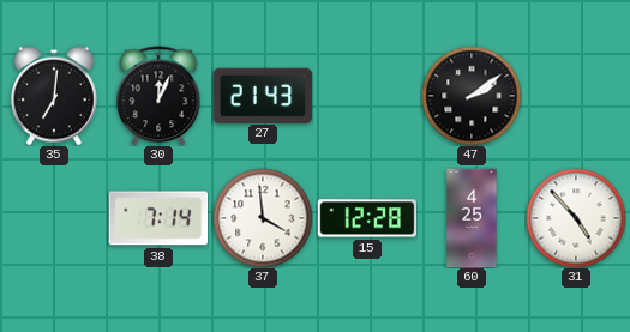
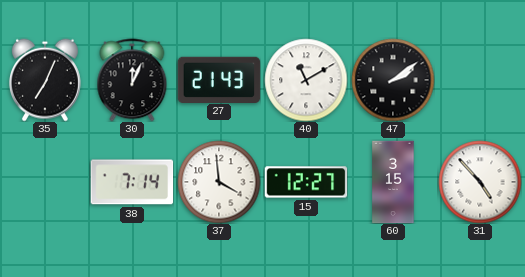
35: 7:01 -> 7:04
40: none -> 11:10
15: 12:28 -> 12:27
60: 4:25 -> 3:15
